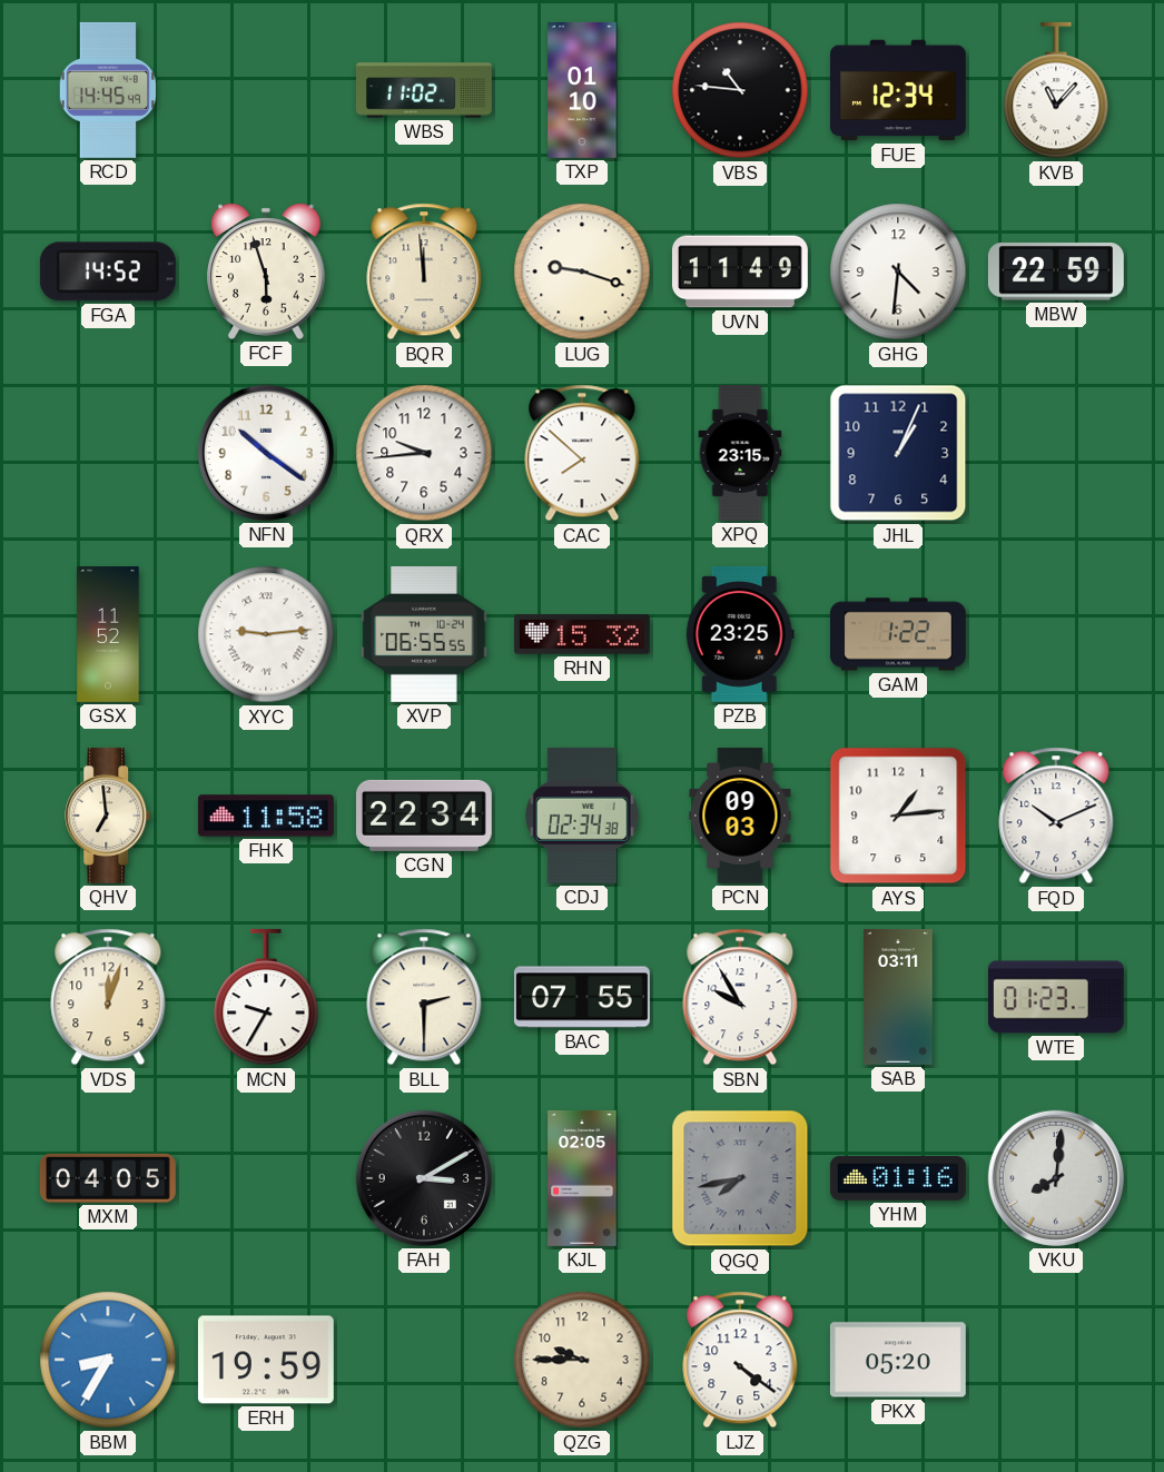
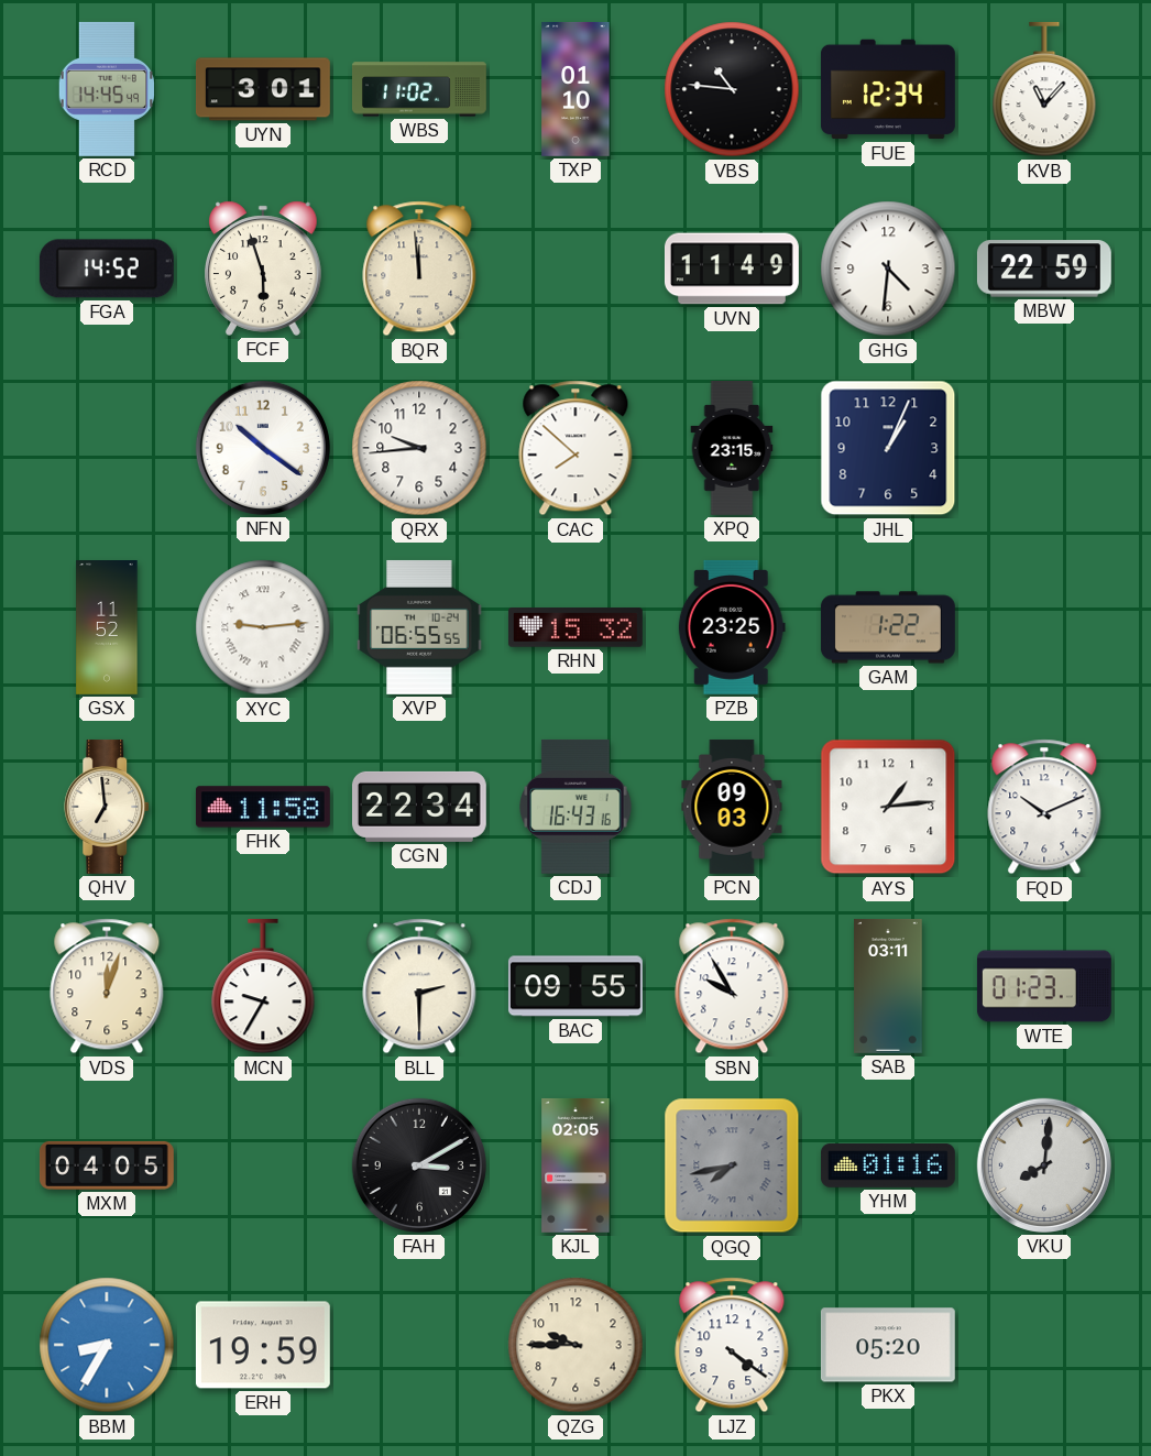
UYN: none -> 3:01
LUG: 9:18 -> none
CDJ: 02:34 -> 16:43
BAC: 07:55 -> 09:55
